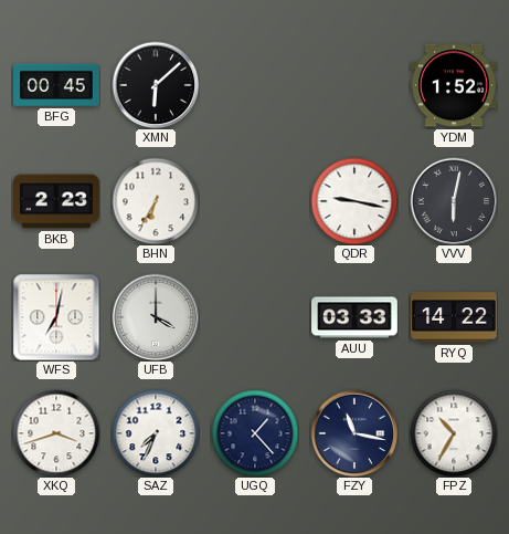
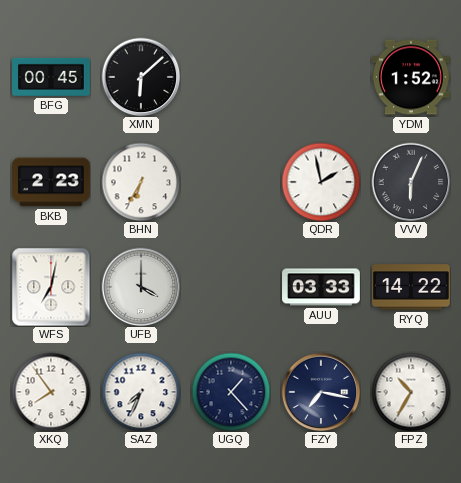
QDR: 9:17 -> 1:58
VVV: 6:02 -> 6:04
XKQ: 3:42 -> 7:54
FZY: 11:17 -> 7:17
